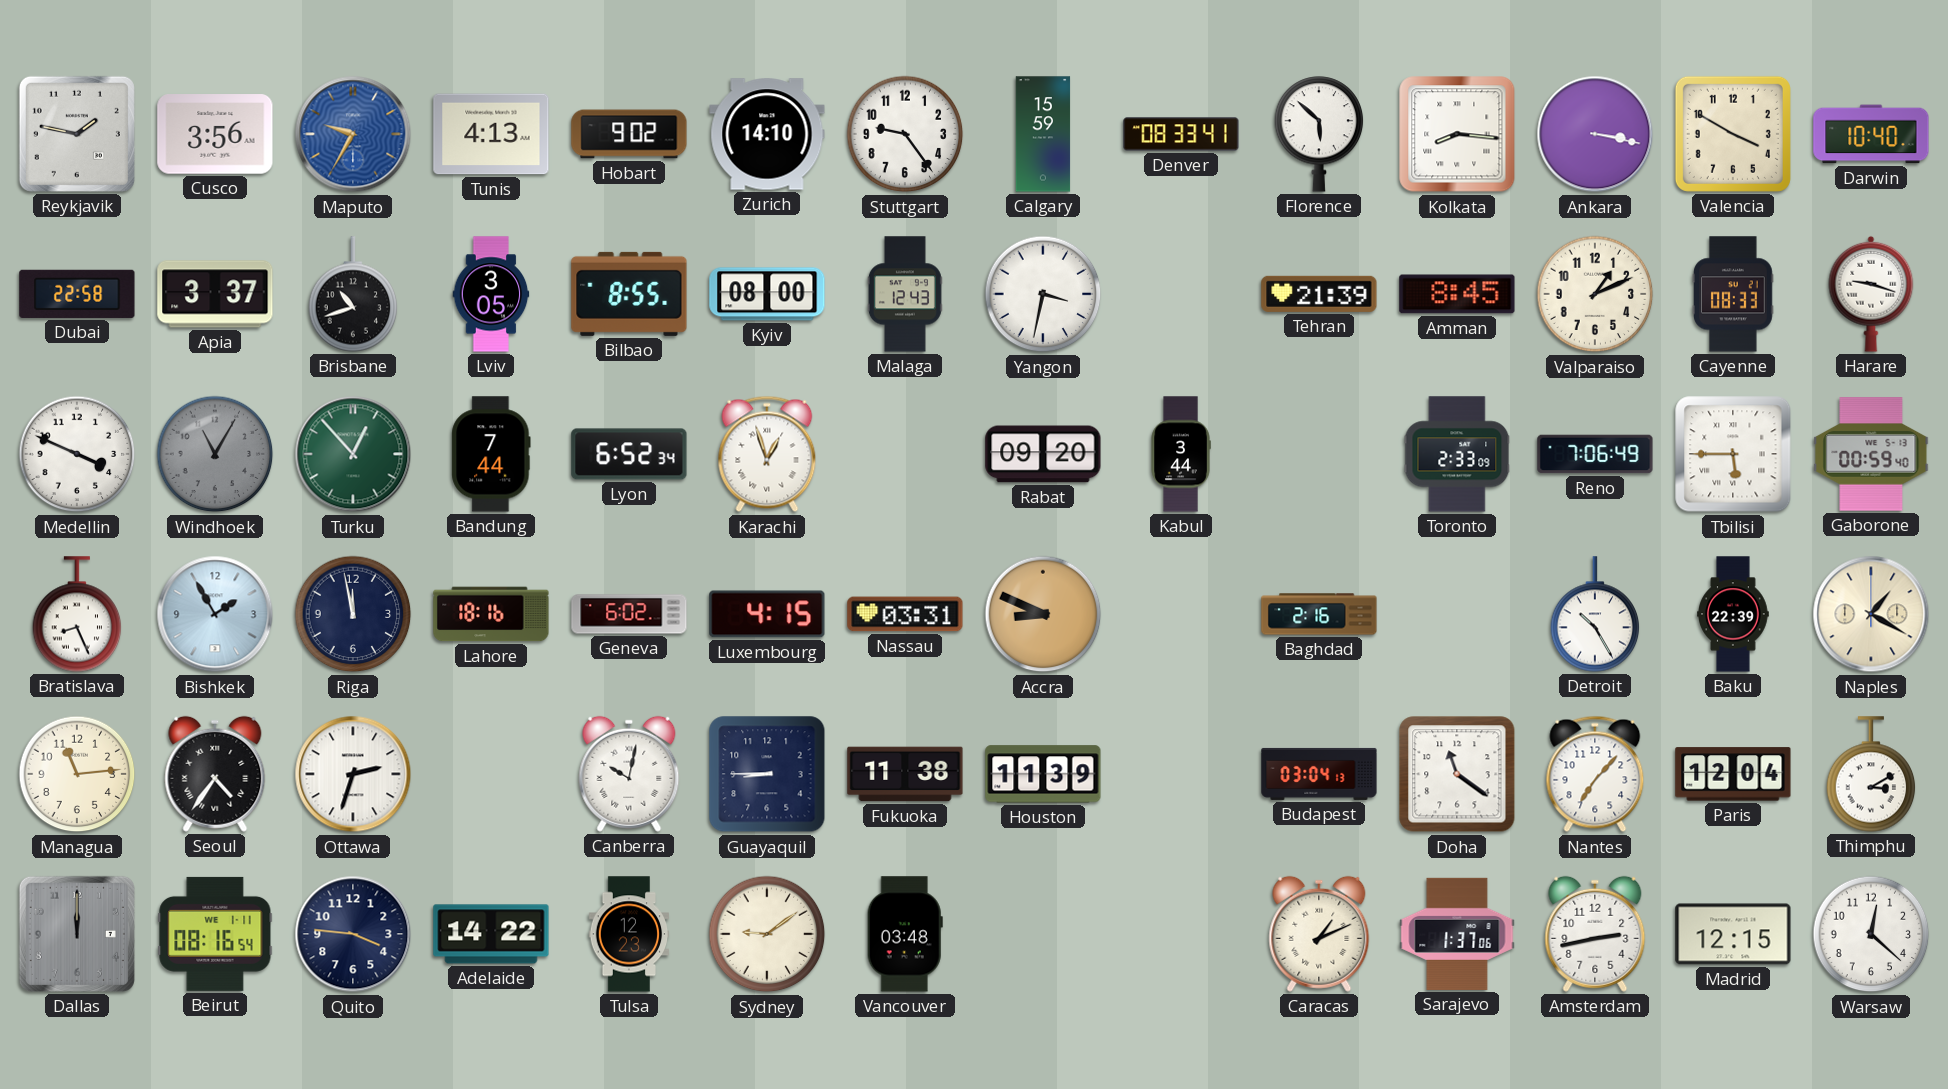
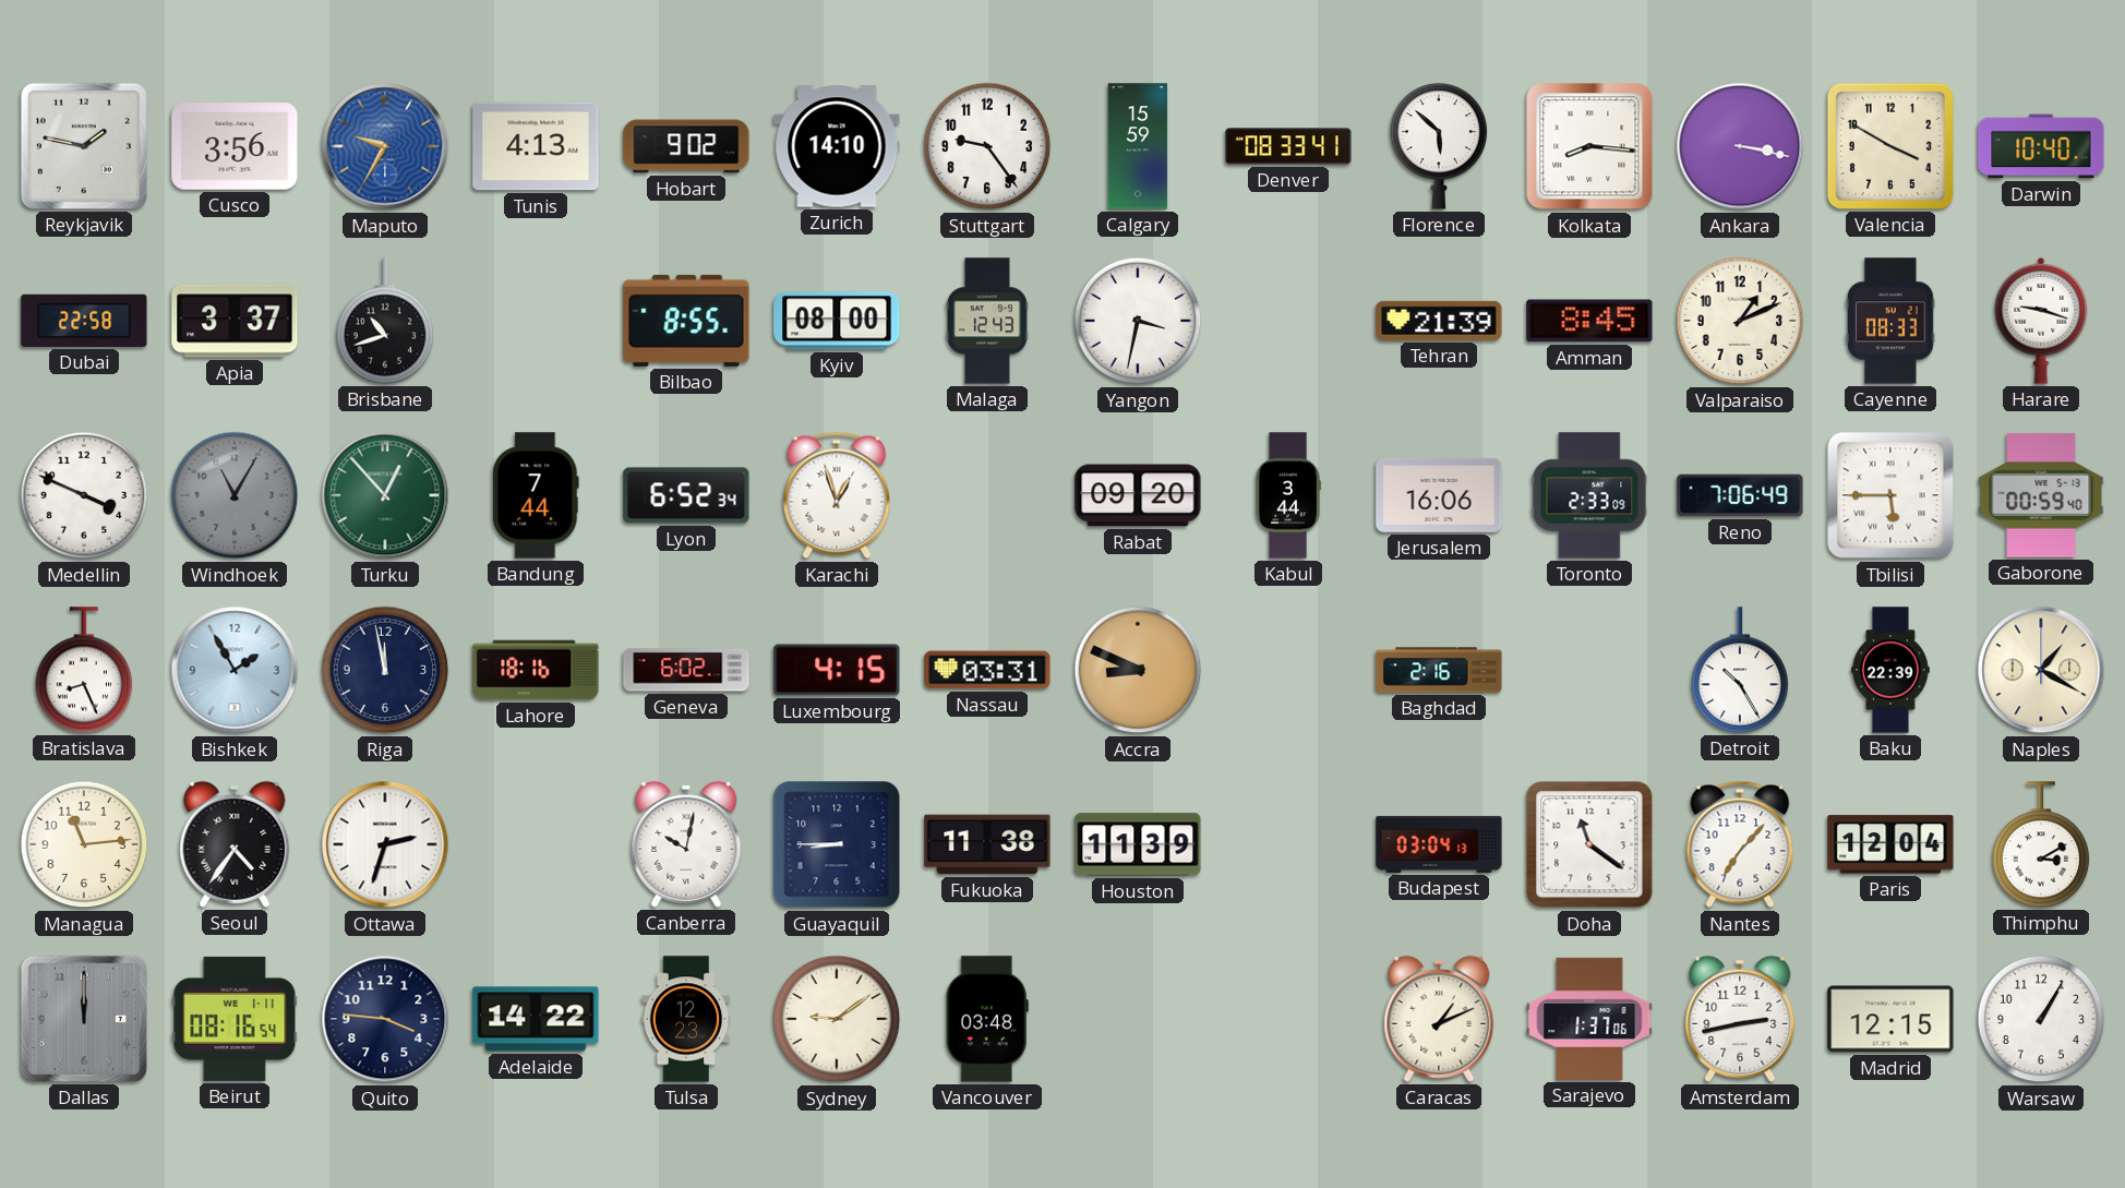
Lviv: 3:05 -> none
Jerusalem: none -> 16:06
Warsaw: 12:22 -> 1:05
